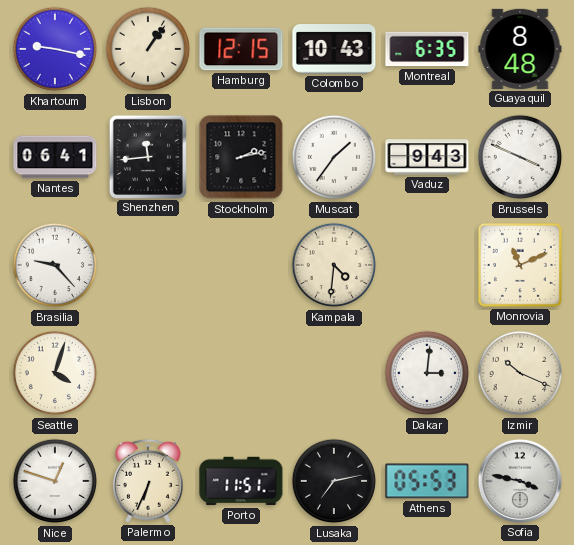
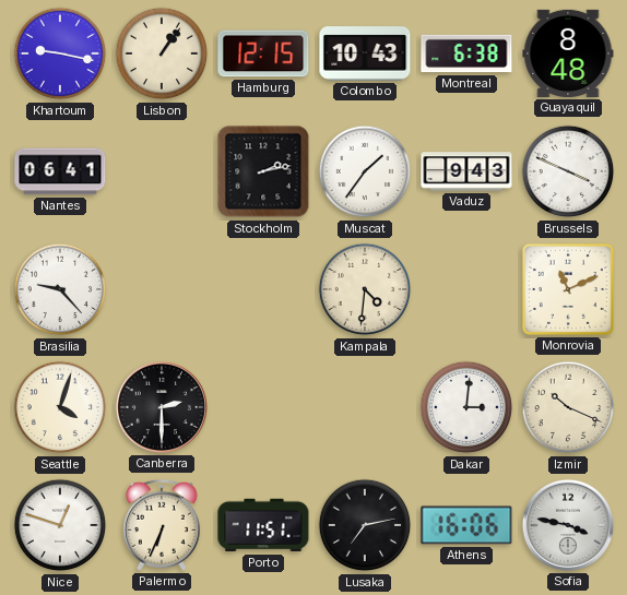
Montreal: 6:35 -> 6:38
Shenzhen: 11:44 -> none
Canberra: none -> 2:30
Athens: 05:53 -> 16:06
